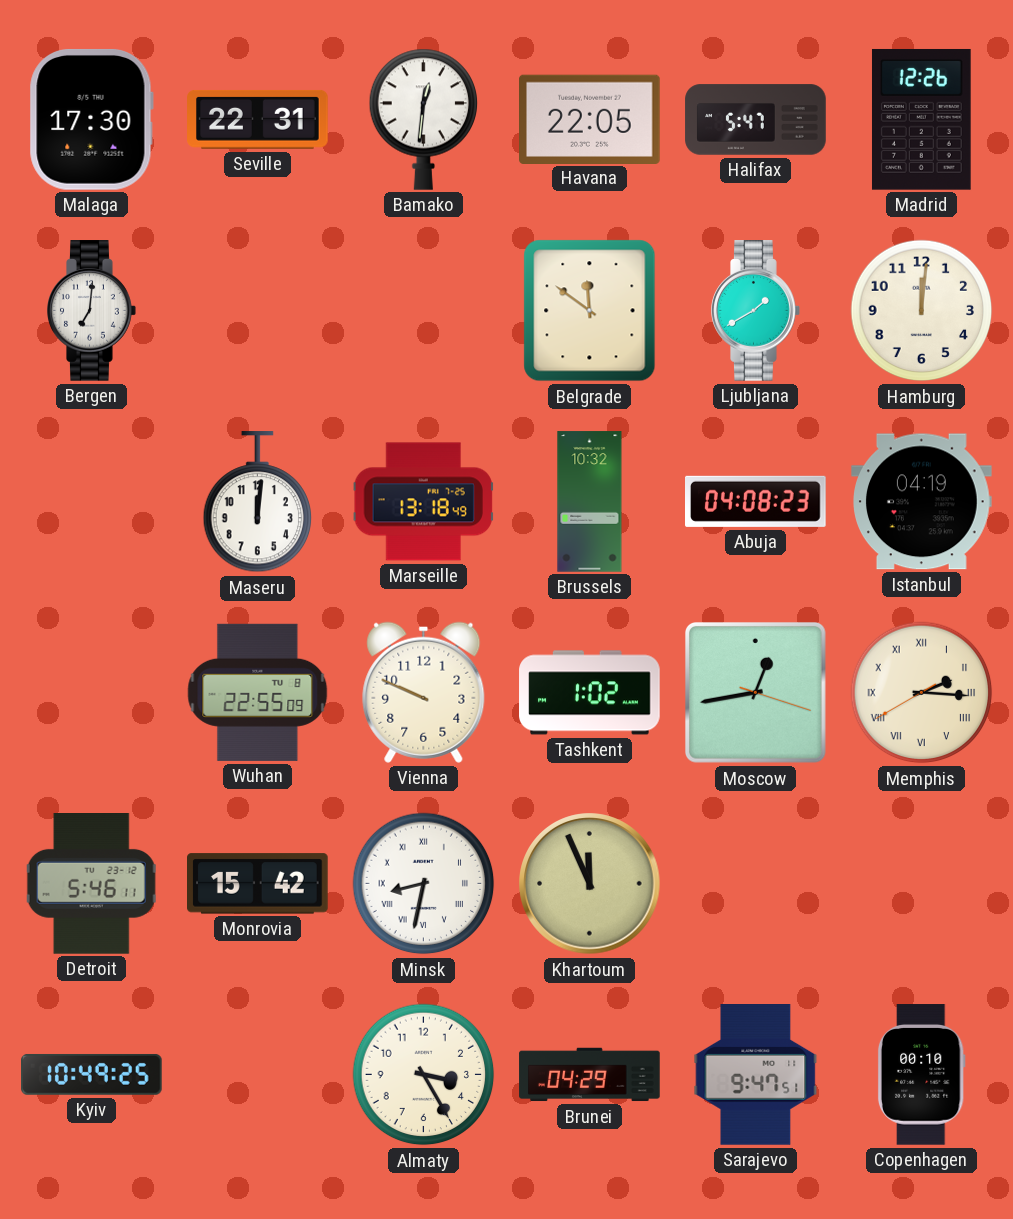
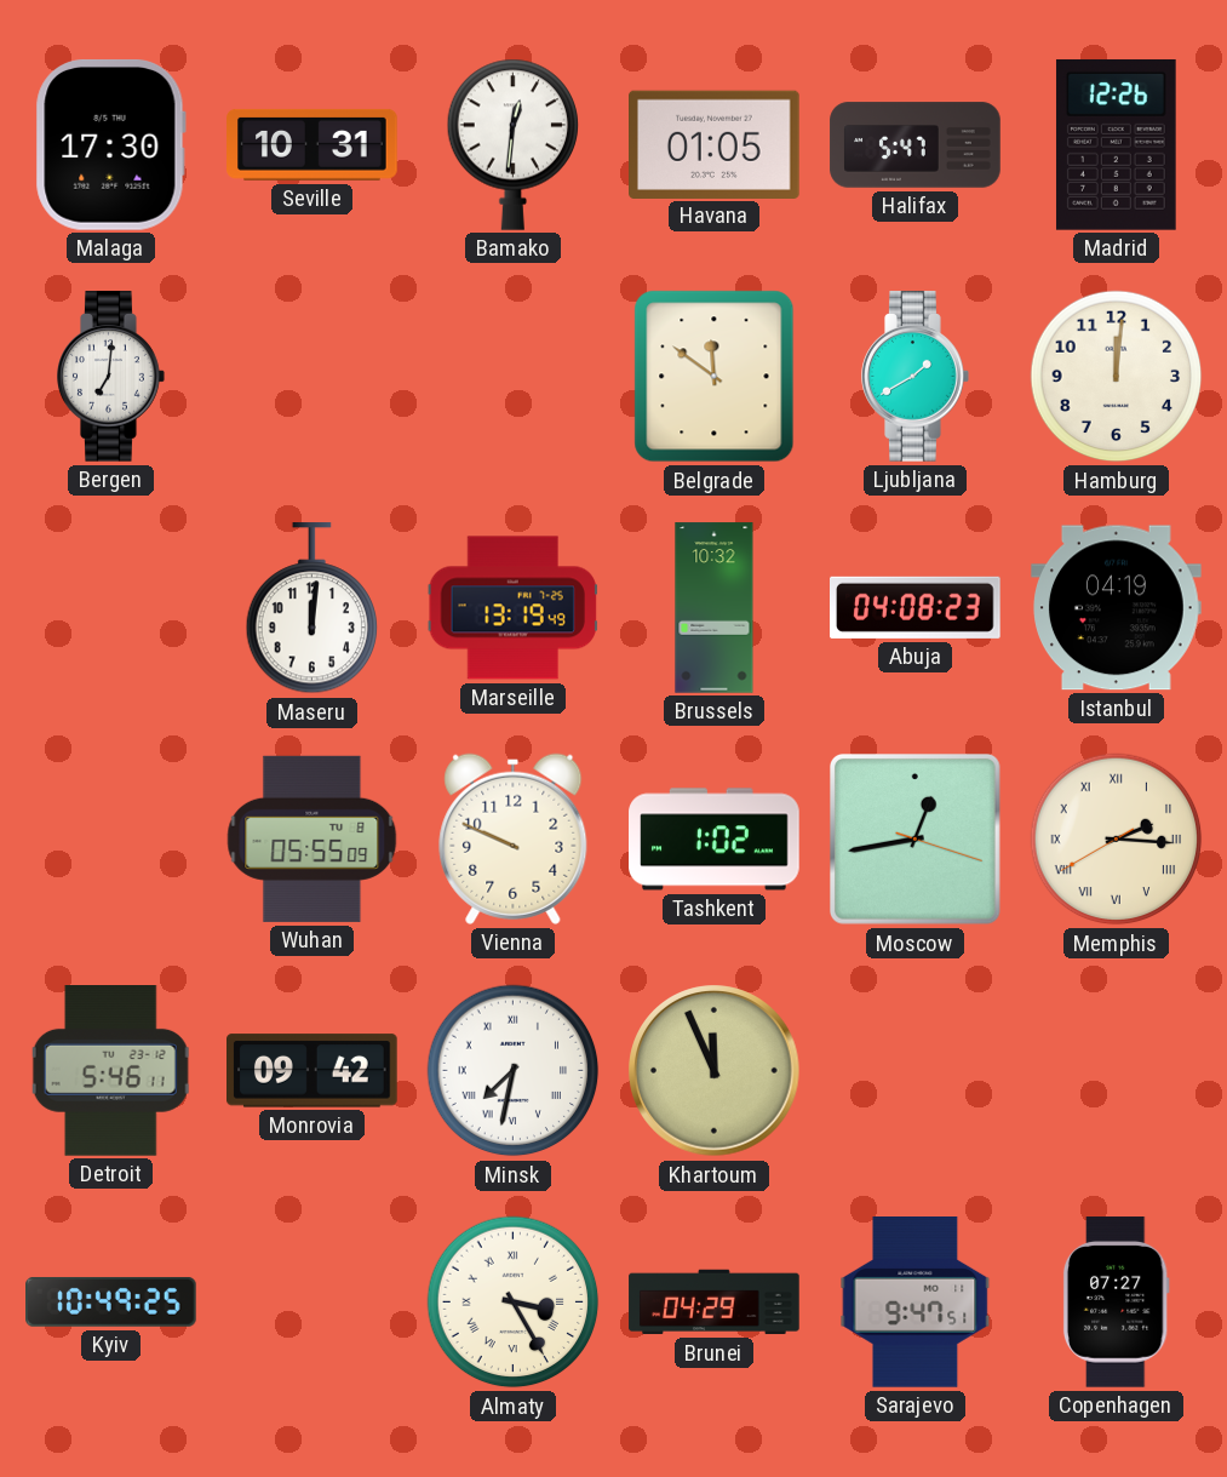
Seville: 22:31 -> 10:31
Havana: 22:05 -> 01:05
Marseille: 13:18 -> 13:19
Wuhan: 22:55 -> 05:55
Monrovia: 15:42 -> 09:42
Minsk: 8:32 -> 7:32
Almaty numerals: Arabic -> Roman
Copenhagen: 00:10 -> 07:27
